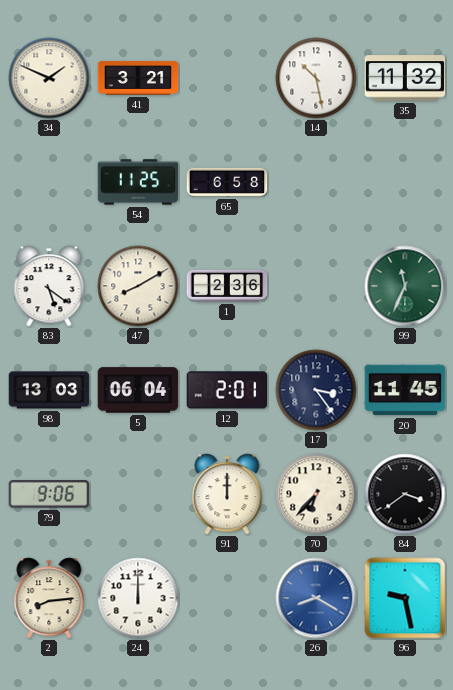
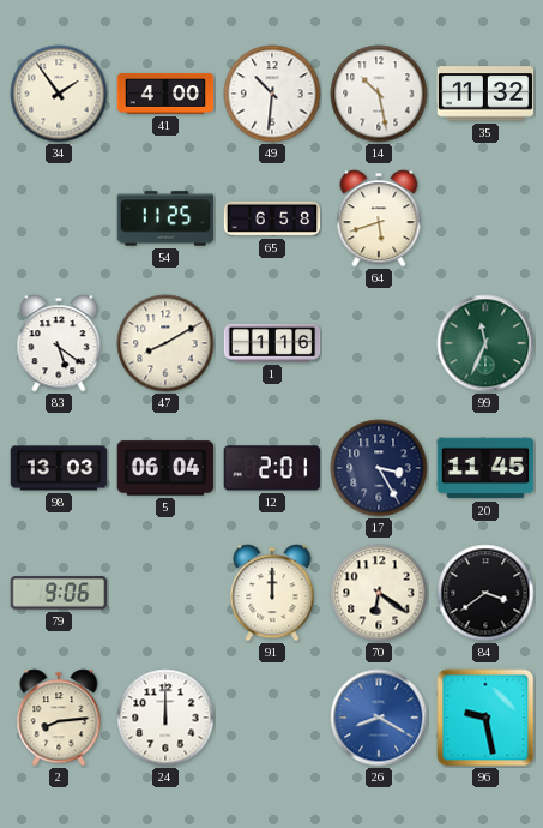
34: 1:49 -> 1:54
41: 3:21 -> 4:00
49: none -> 10:31
64: none -> 5:42
1: 2:36 -> 1:16
17: 3:24 -> 3:25
70: 6:37 -> 6:21
